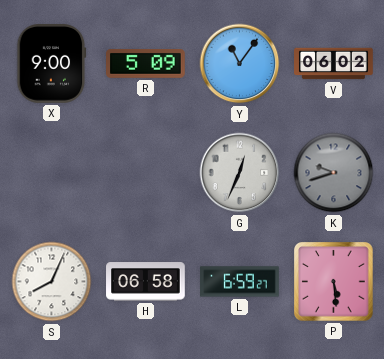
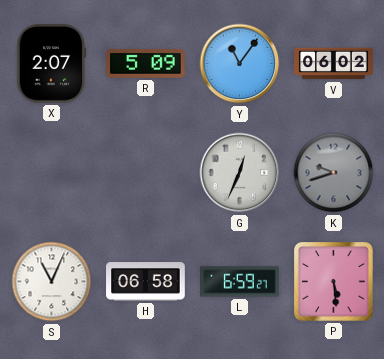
X: 9:00 -> 2:07
S: 8:04 -> 11:04
